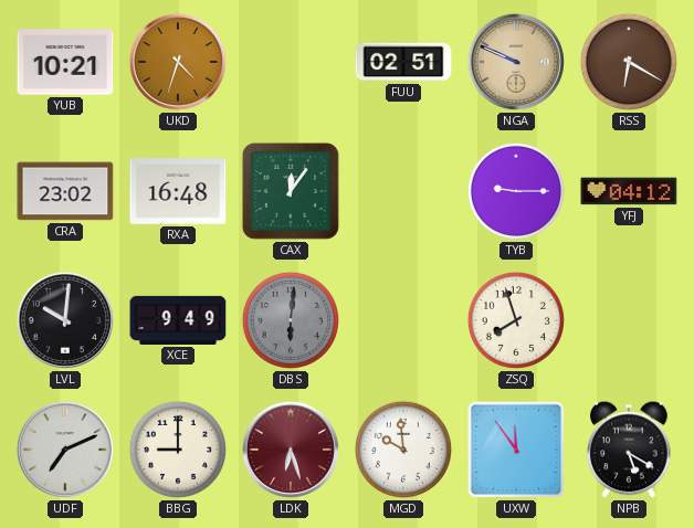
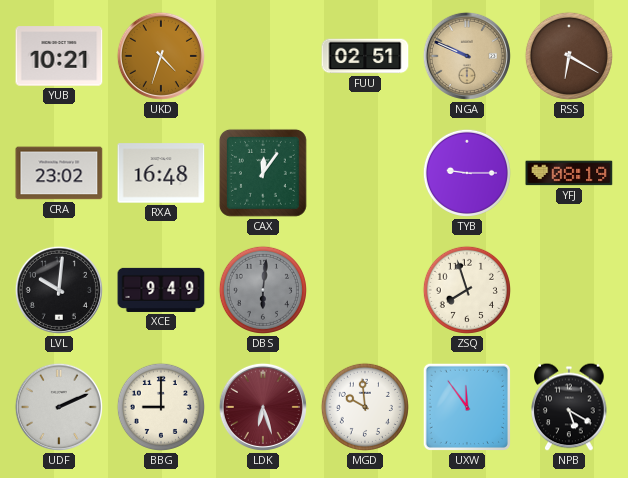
YFJ: 04:12 -> 08:19
UDF: 7:11 -> 2:11
